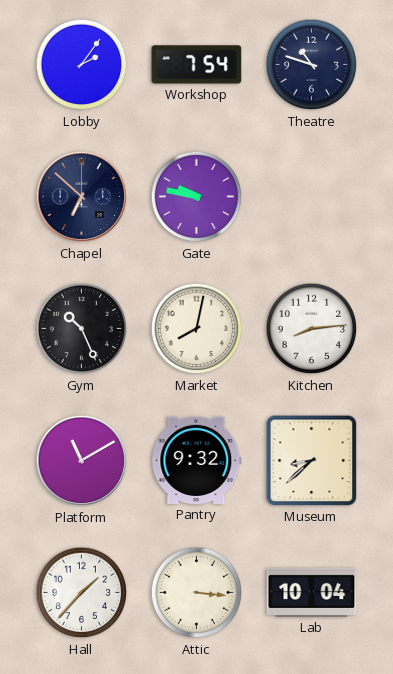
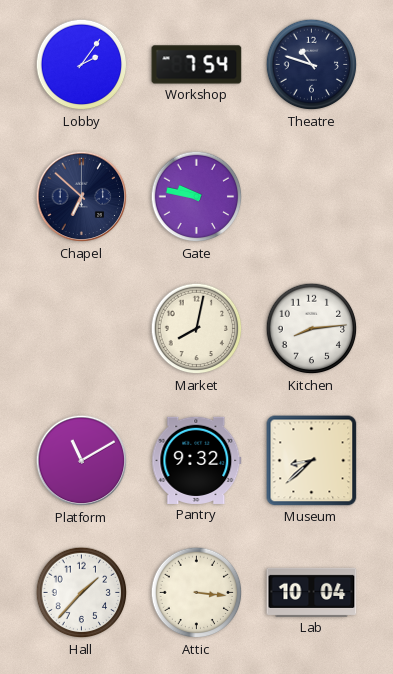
Gym: 10:26 -> none
